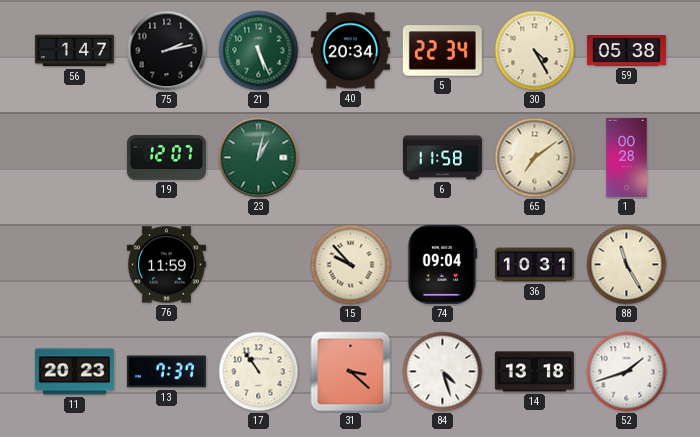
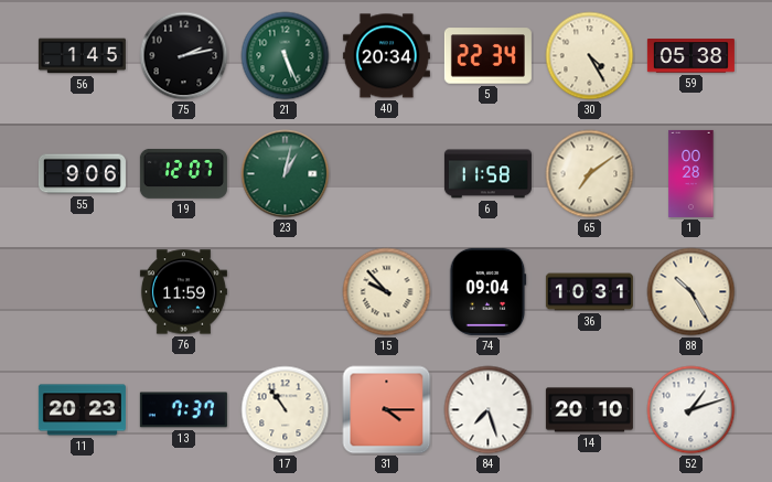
56: 1:47 -> 1:45
55: none -> 9:06
88: 11:25 -> 10:25
31: 3:22 -> 4:15
84: 4:27 -> 7:27
14: 13:18 -> 20:10
52: 1:42 -> 1:12
